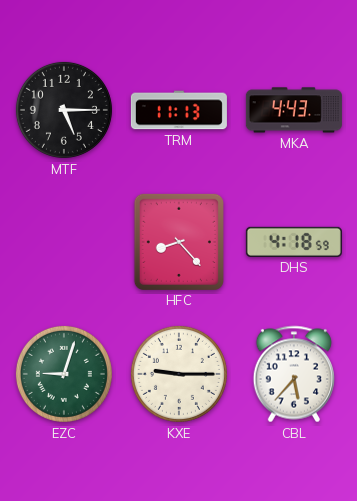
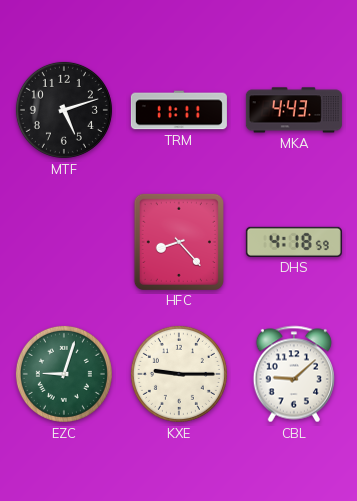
MTF: 5:15 -> 5:12
TRM: 11:13 -> 11:11
CBL: 5:37 -> 9:08
